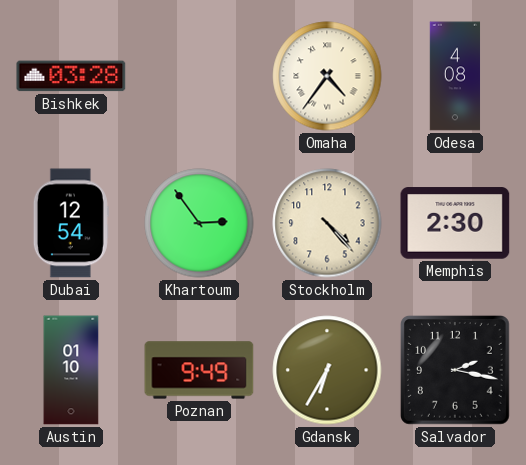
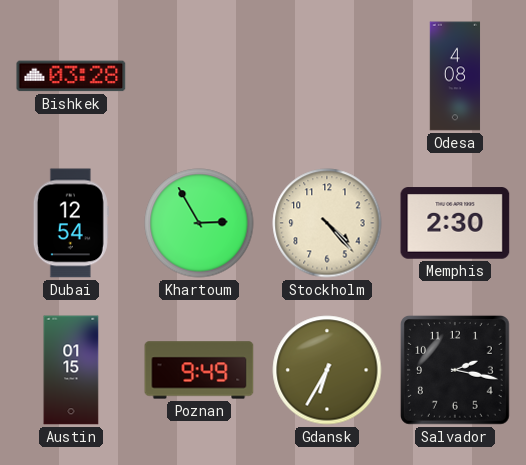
Omaha: 4:36 -> none
Khartoum: 2:54 -> 2:55
Austin: 01:10 -> 01:15
